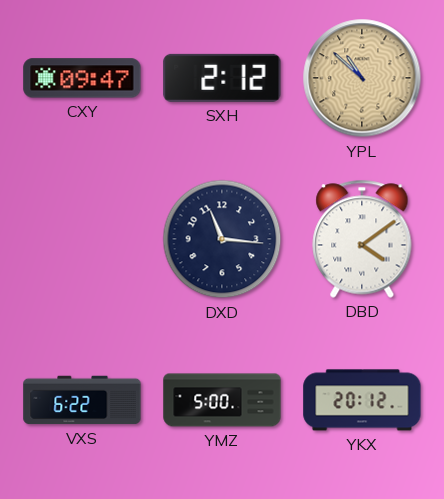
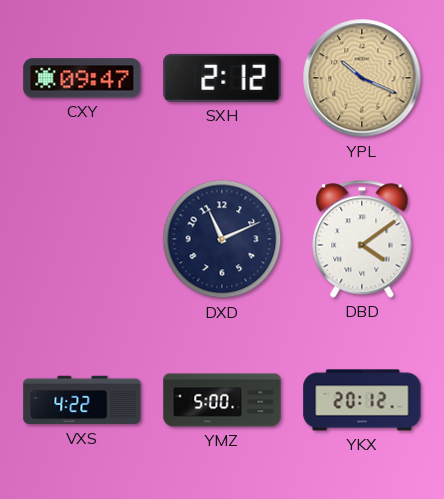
YPL: 10:52 -> 10:19
DXD: 11:16 -> 11:11
VXS: 6:22 -> 4:22
